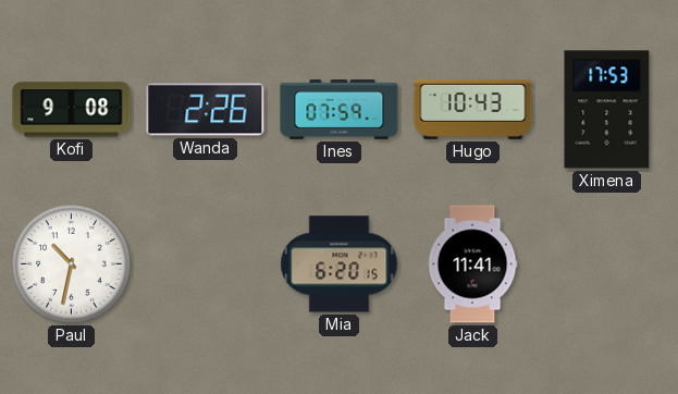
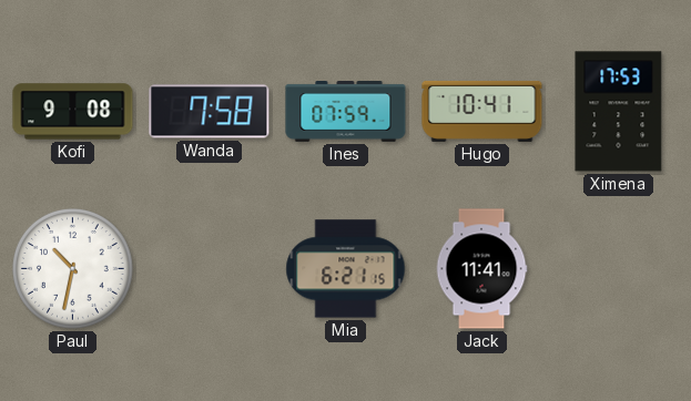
Wanda: 2:26 -> 7:58
Hugo: 10:43 -> 10:41
Mia: 6:20 -> 6:21
